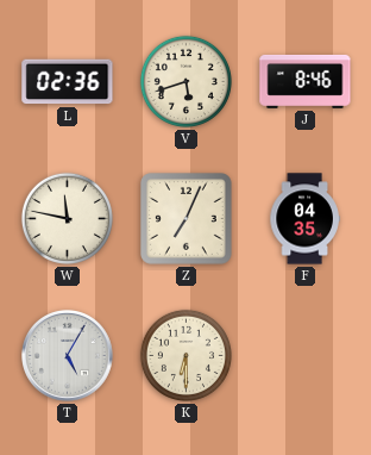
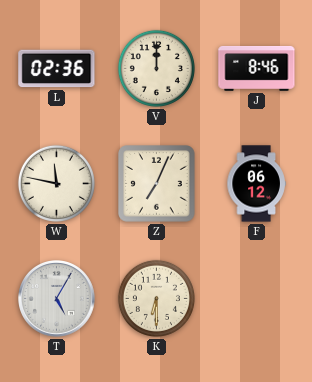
V: 5:42 -> 12:00
F: 04:35 -> 06:12
